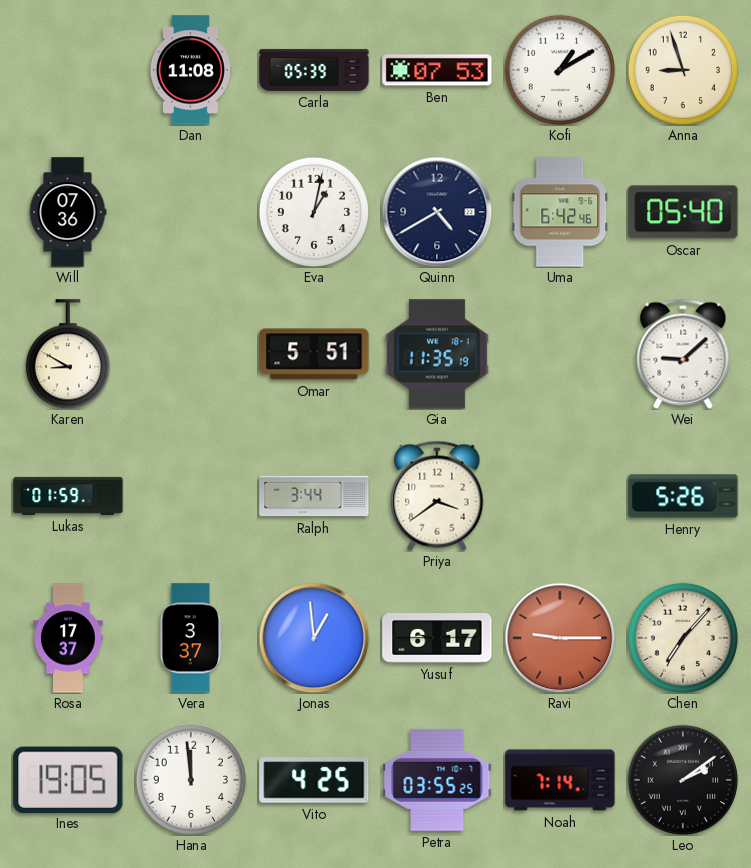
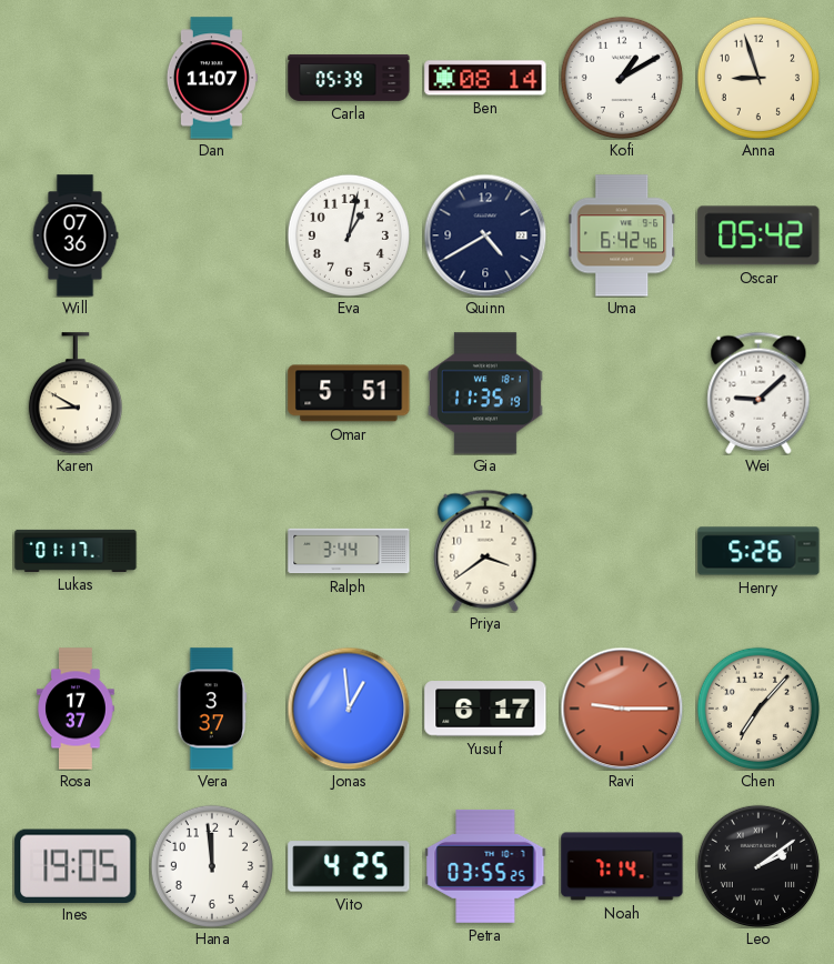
Dan: 11:08 -> 11:07
Ben: 07:53 -> 08:14
Oscar: 05:40 -> 05:42
Lukas: 01:59 -> 01:17
